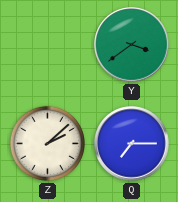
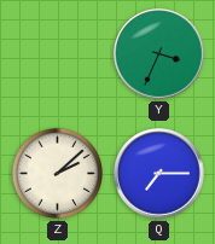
Y: 3:39 -> 3:34
